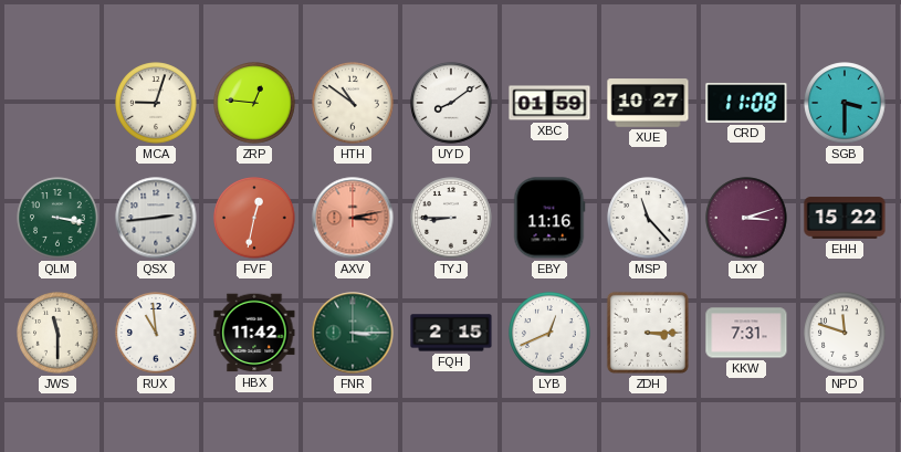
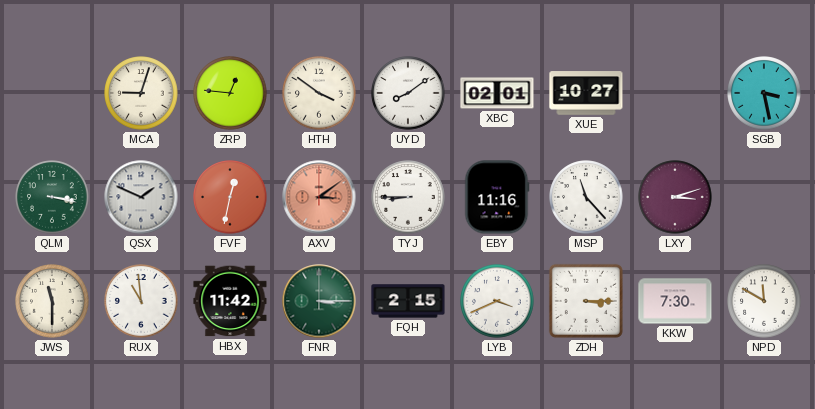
HTH: 10:51 -> 3:51
XBC: 01:59 -> 02:01
CRD: 11:08 -> none
SGB: 3:30 -> 3:28
QSX: 2:44 -> 1:49
AXV: 3:13 -> 3:09
EHH: 15:22 -> none
LYB: 12:41 -> 3:41
KKW: 7:31 -> 7:30
NPD: 11:48 -> 11:50
